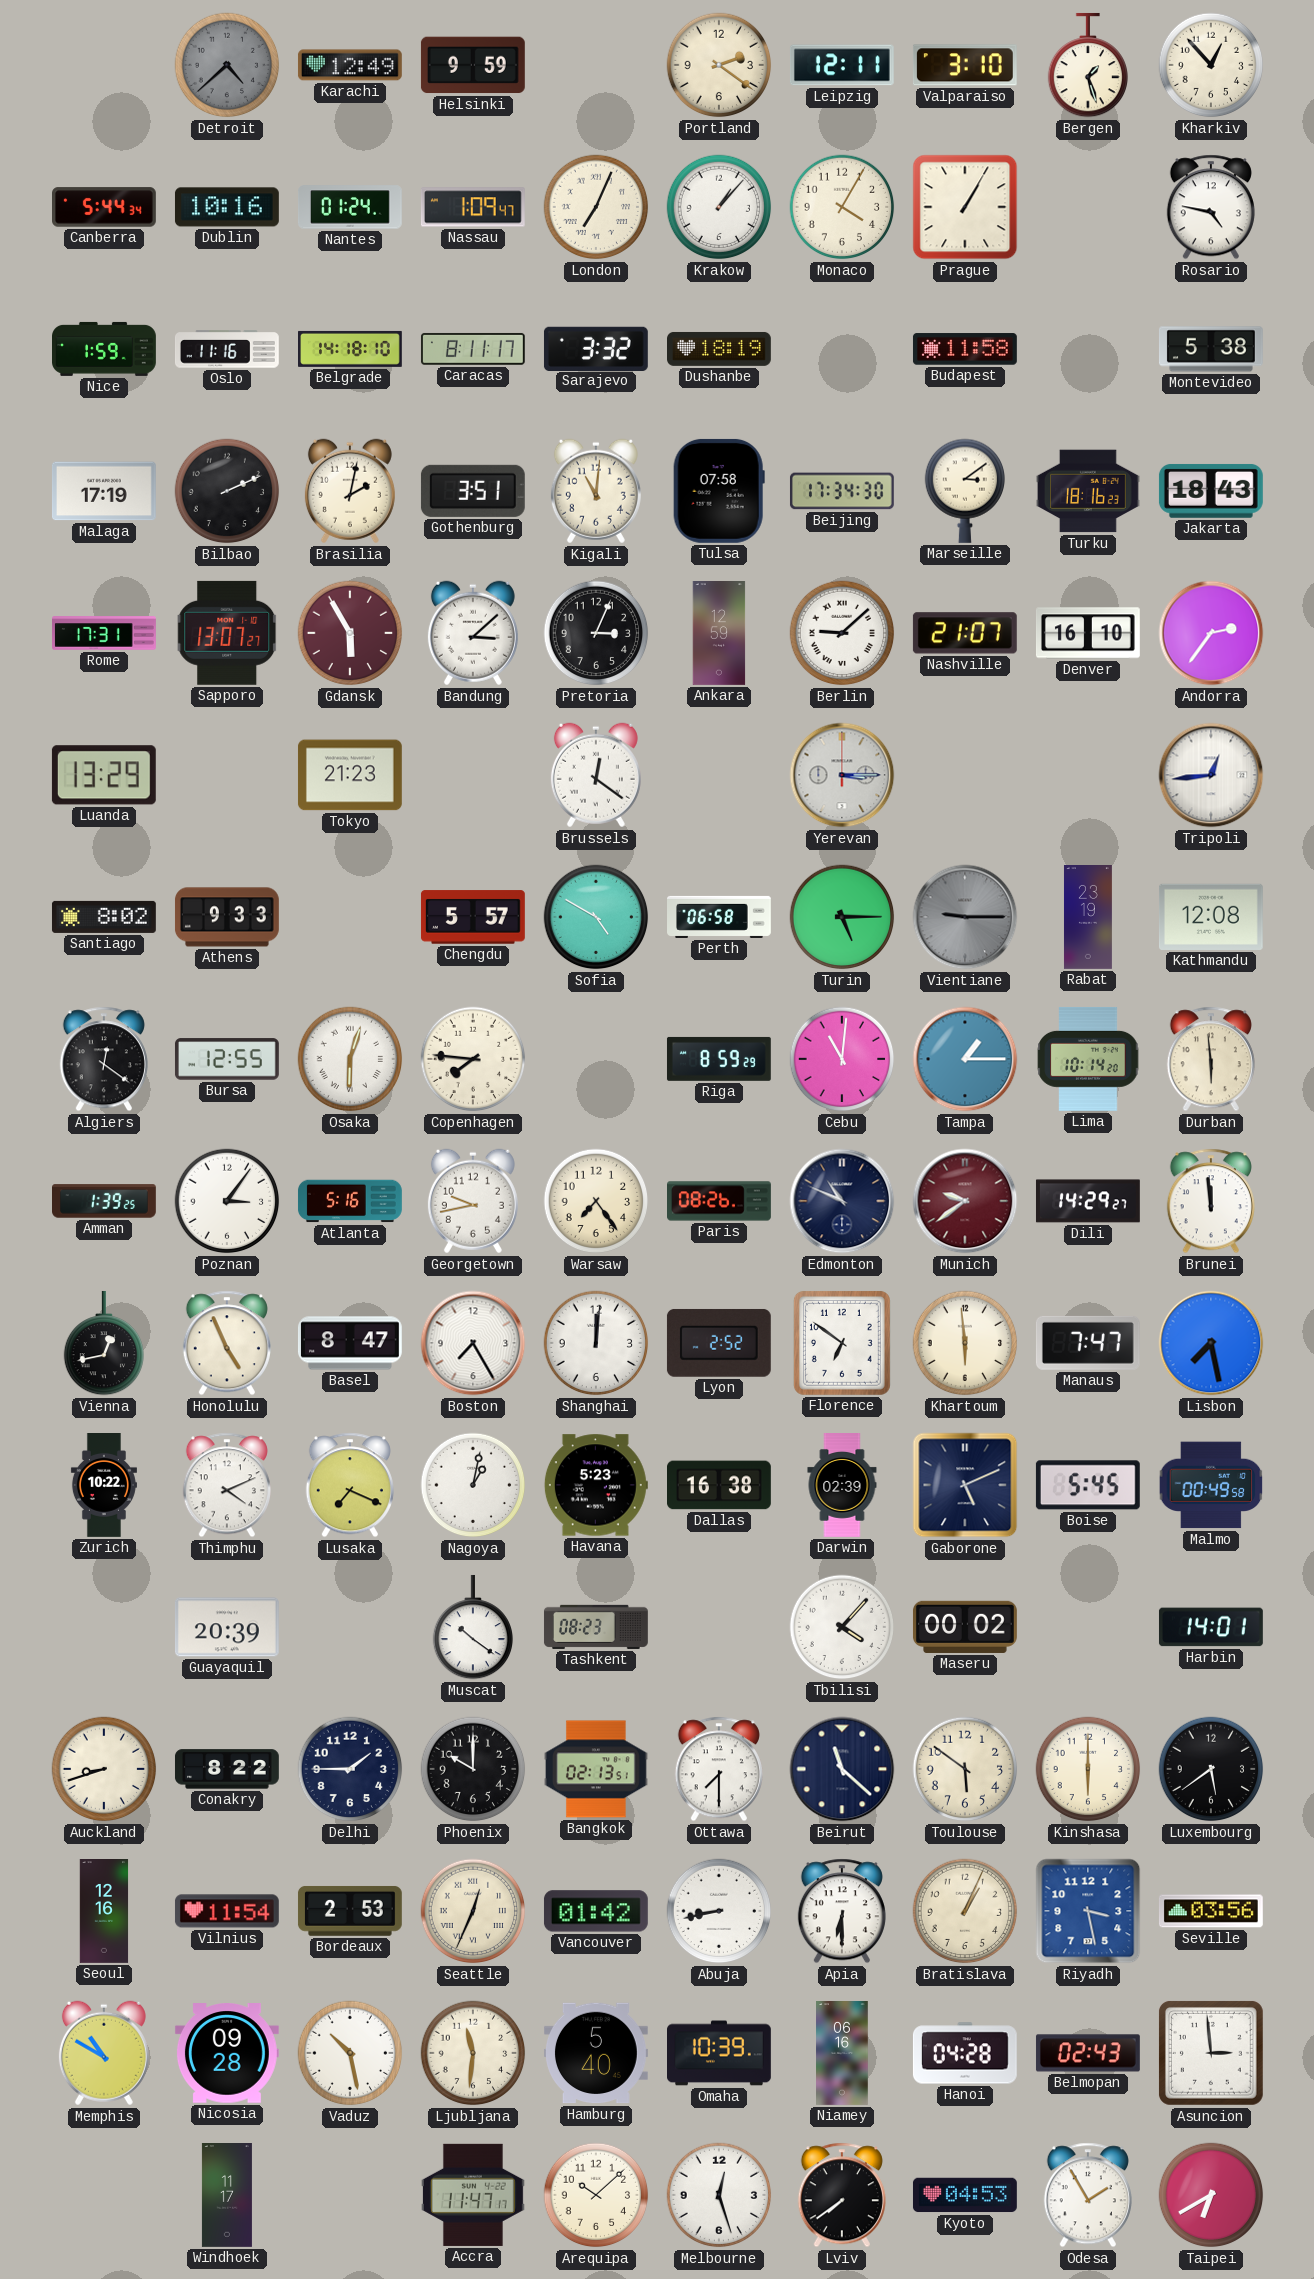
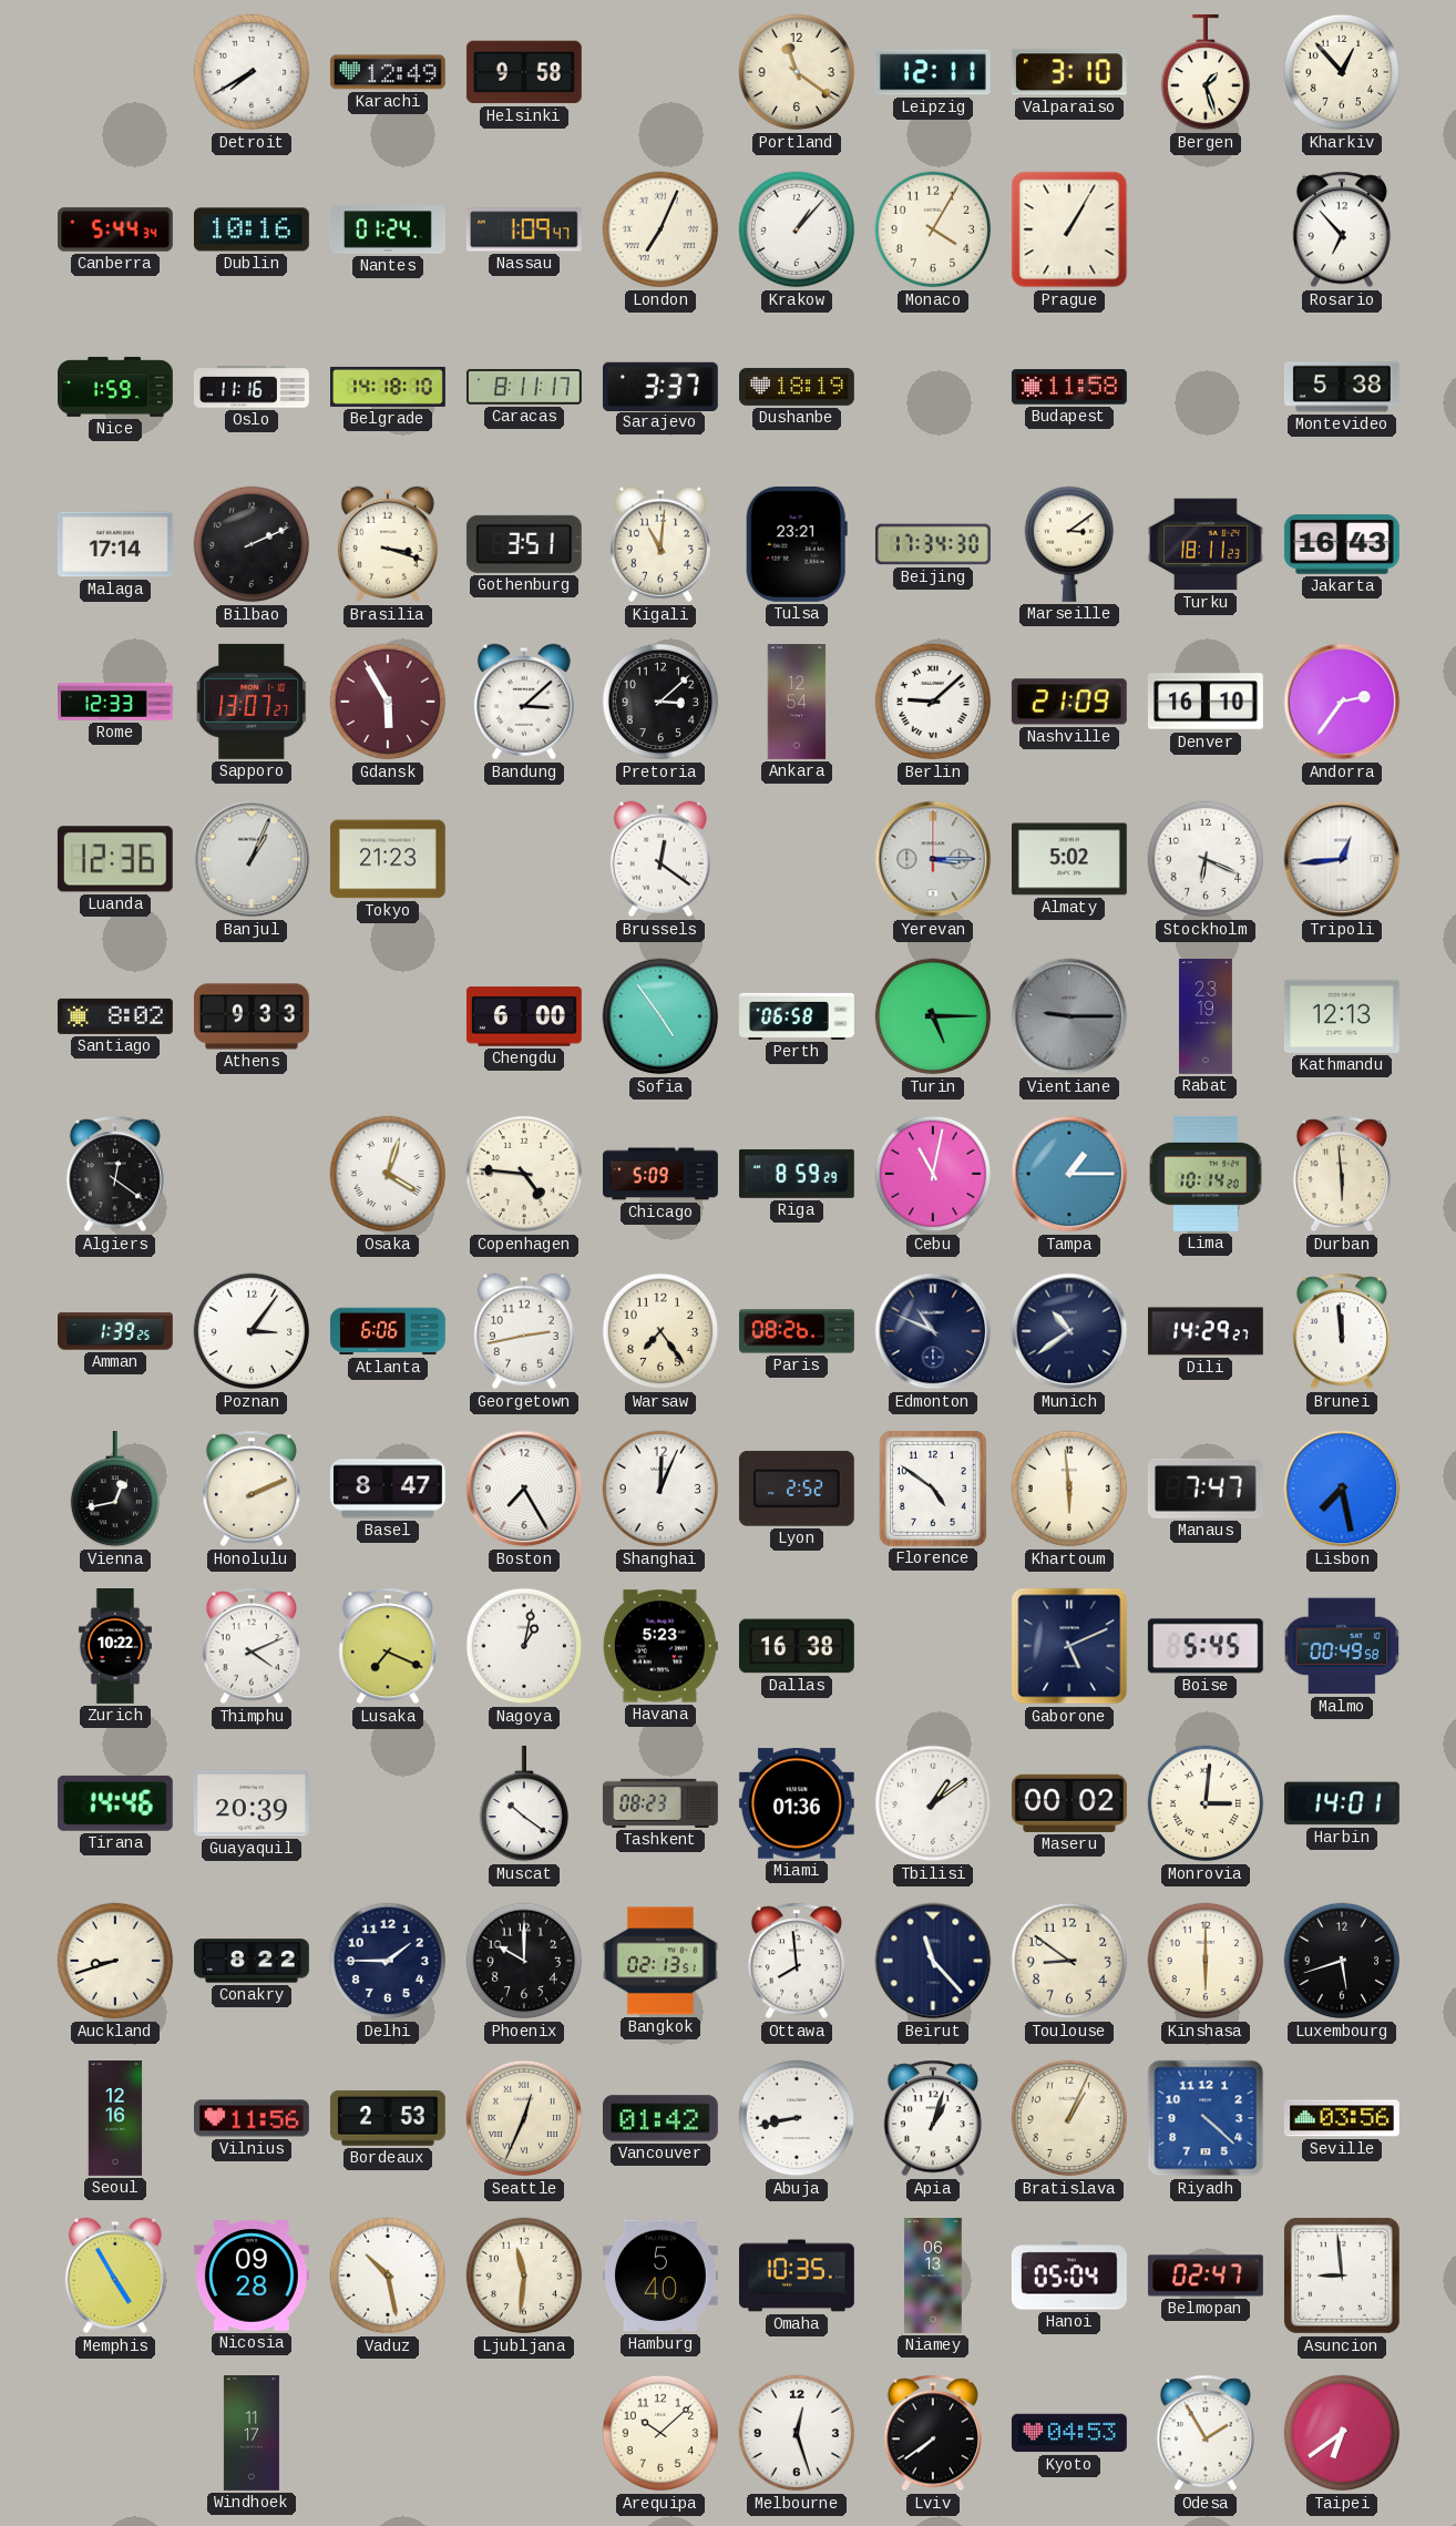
Detroit: 4:38 -> 7:40
Detroit dial: grey -> white
Helsinki: 9:59 -> 9:58
Portland: 2:21 -> 11:21
Rosario: 4:47 -> 6:53
Sarajevo: 3:32 -> 3:37
Malaga: 17:19 -> 17:14
Brasilia: 2:02 -> 3:18
Tulsa: 07:58 -> 23:21
Turku: 18:16 -> 18:11
Jakarta: 18:43 -> 16:43
Rome: 17:31 -> 12:33
Pretoria: 3:04 -> 3:08
Ankara: 12:59 -> 12:54
Nashville: 21:07 -> 21:09
Luanda: 13:29 -> 12:36
Banjul: none -> 1:04
Almaty: none -> 5:02
Stockholm: none -> 6:19
Chengdu: 5:57 -> 6:00
Sofia: 4:50 -> 4:54
Kathmandu: 12:08 -> 12:13
Bursa: 12:55 -> none
Osaka: 6:03 -> 4:03
Copenhagen: 7:46 -> 4:46
Chicago: none -> 5:09
Cebu: 11:01 -> 11:02
Atlanta: 5:16 -> 6:06
Georgetown: 9:43 -> 2:43
Munich: 9:39 -> 10:39
Munich dial: burgundy -> navy
Honolulu: 4:56 -> 2:11
Shanghai: 12:01 -> 12:04
Florence: 6:51 -> 4:51
Darwin: 02:39 -> none
Tirana: none -> 14:46
Miami: none -> 01:36
Tbilisi: 4:07 -> 1:09
Monrovia: none -> 3:01
Ottawa: 7:30 -> 7:59
Beirut: 11:22 -> 11:23
Toulouse: 5:51 -> 8:51
Luxembourg: 5:39 -> 5:42
Vilnius: 11:54 -> 11:56
Apia: 6:30 -> 1:03
Riyadh: 3:28 -> 4:22
Memphis: 10:50 -> 4:55
Omaha: 10:39 -> 10:35
Niamey: 06:16 -> 06:13
Hanoi: 04:28 -> 05:04
Belmopan: 02:43 -> 02:47
Asuncion: 2:59 -> 8:59
Accra: 11:47 -> none
Taipei: 6:40 -> 6:39
